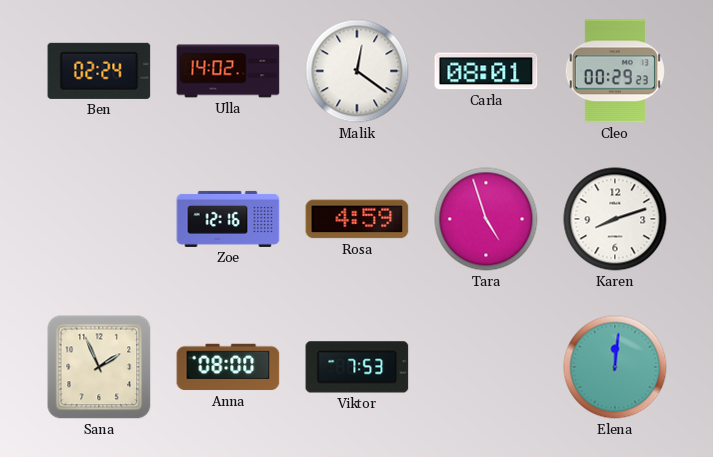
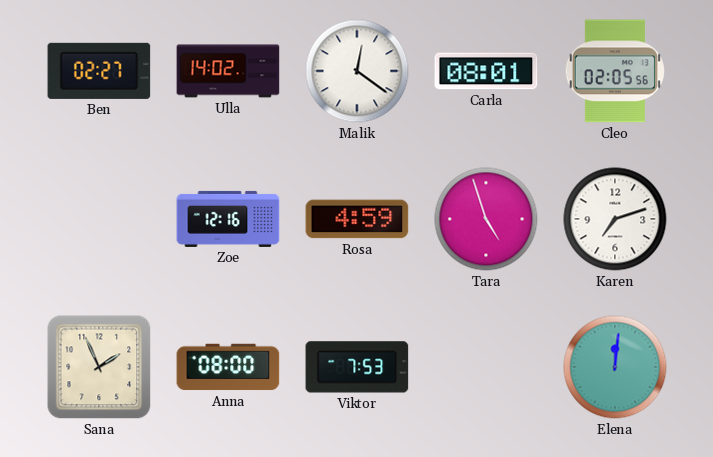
Ben: 02:24 -> 02:27
Cleo: 00:29 -> 02:05
Karen: 8:12 -> 7:12
